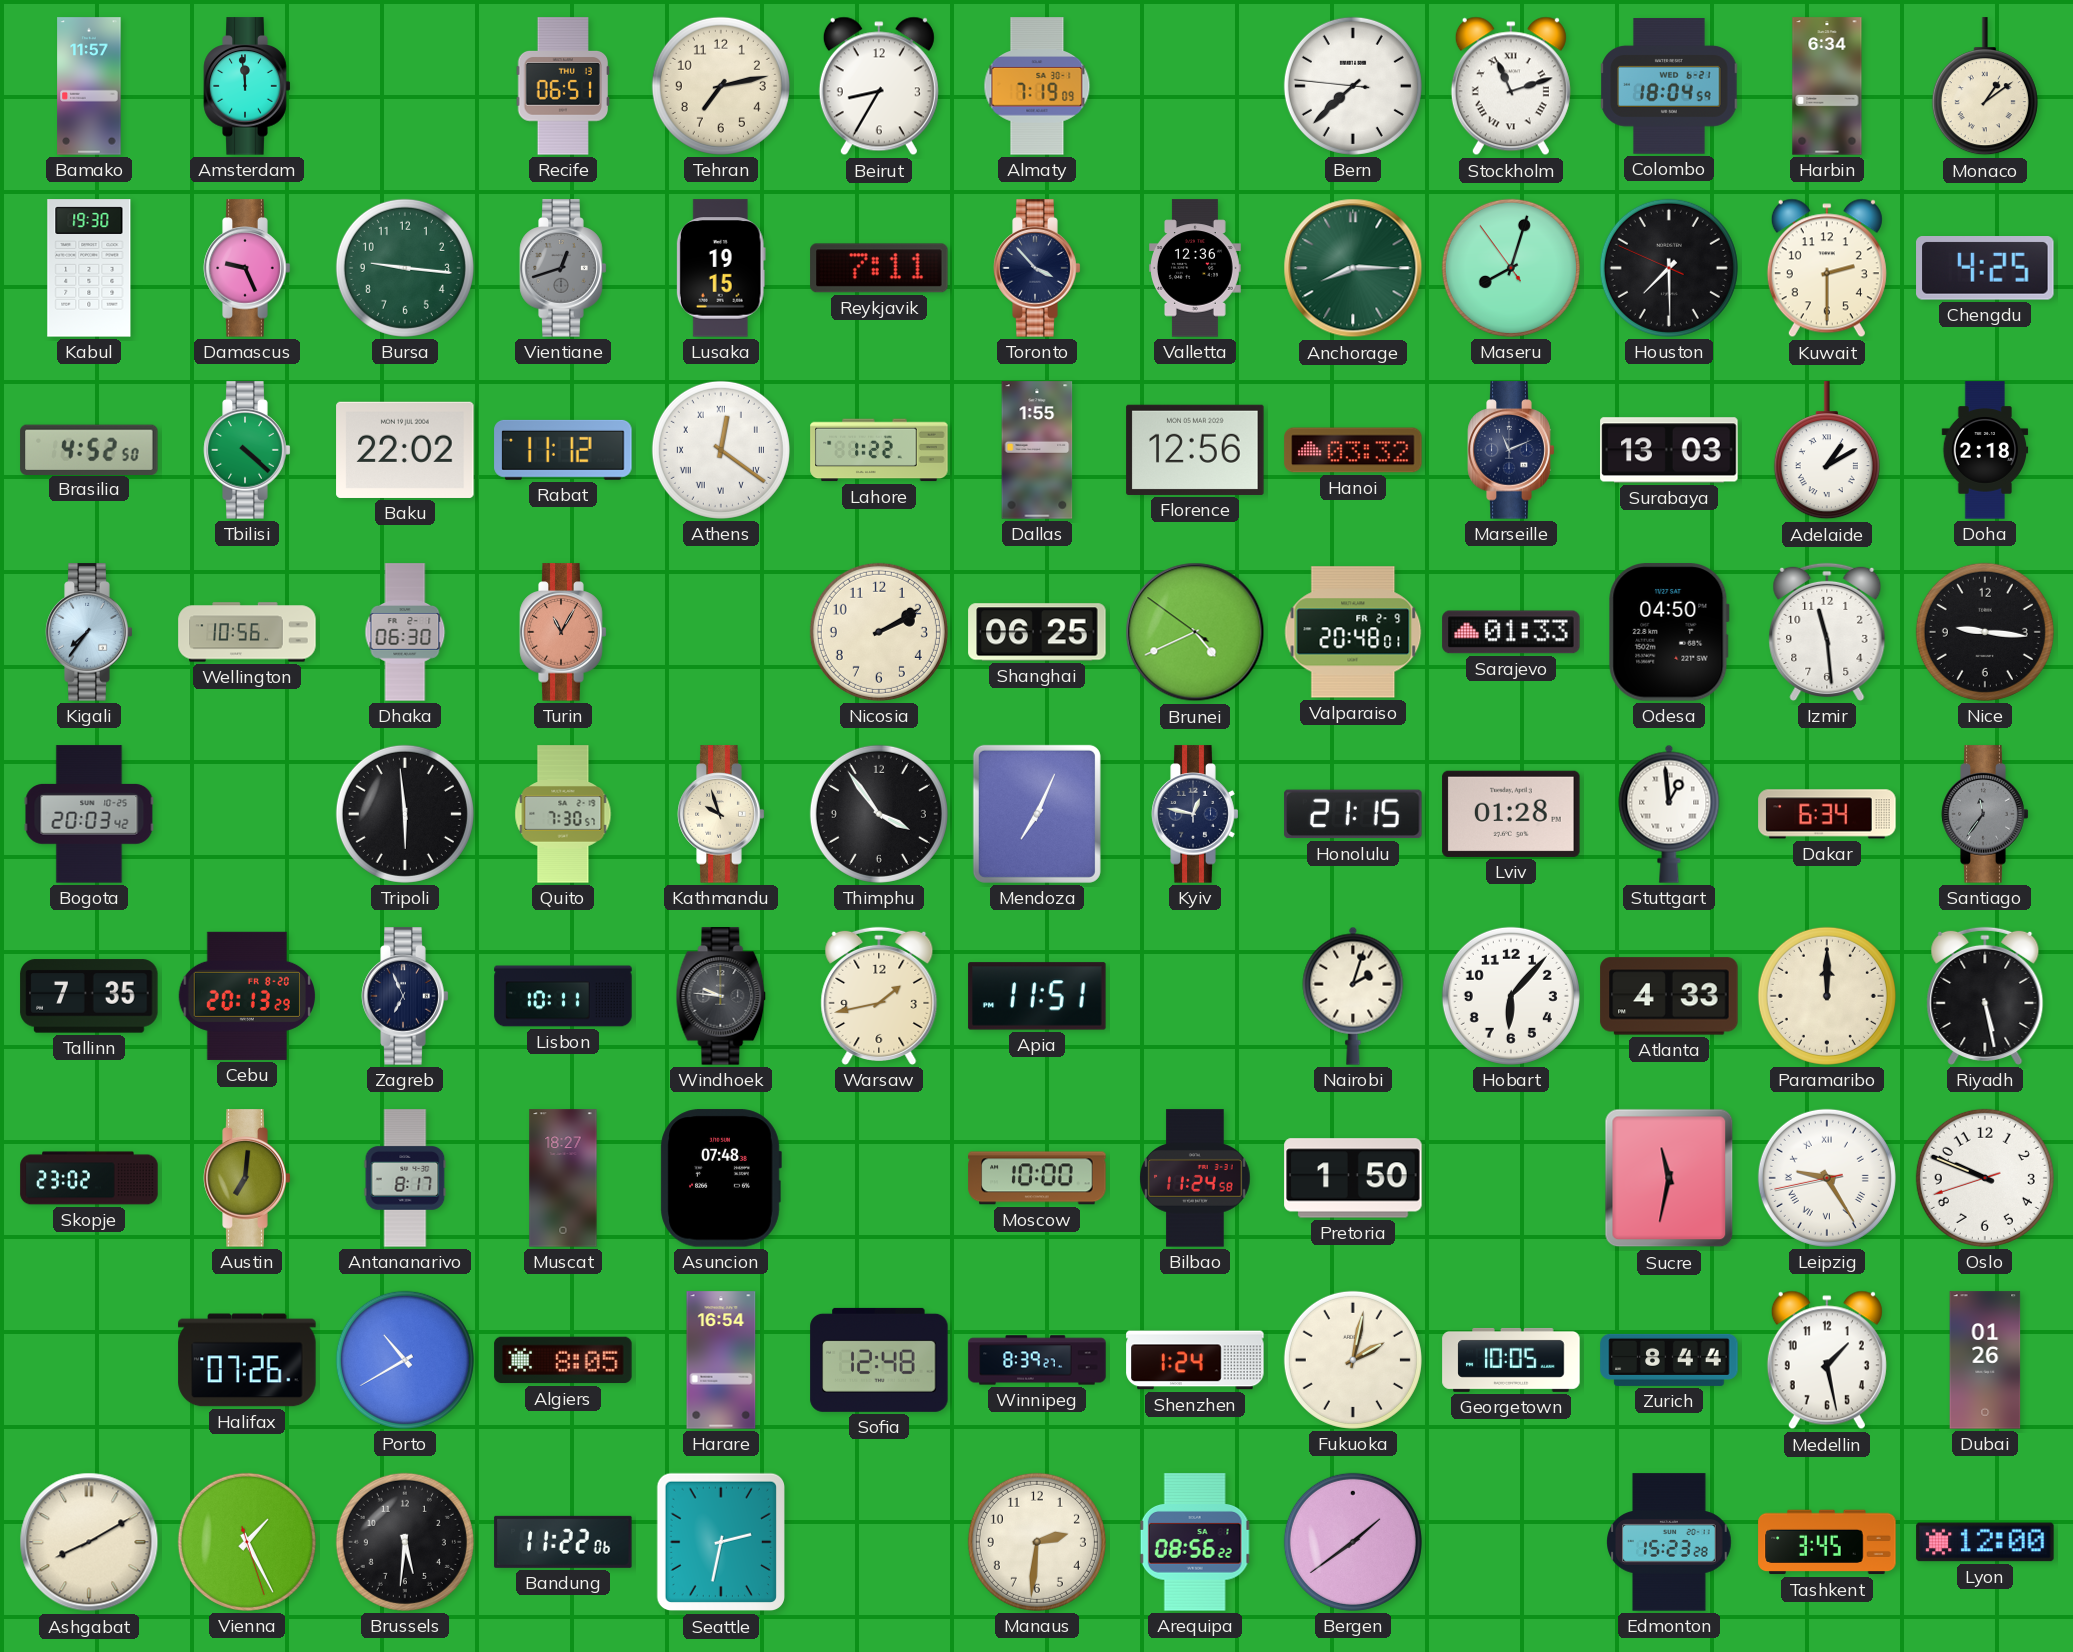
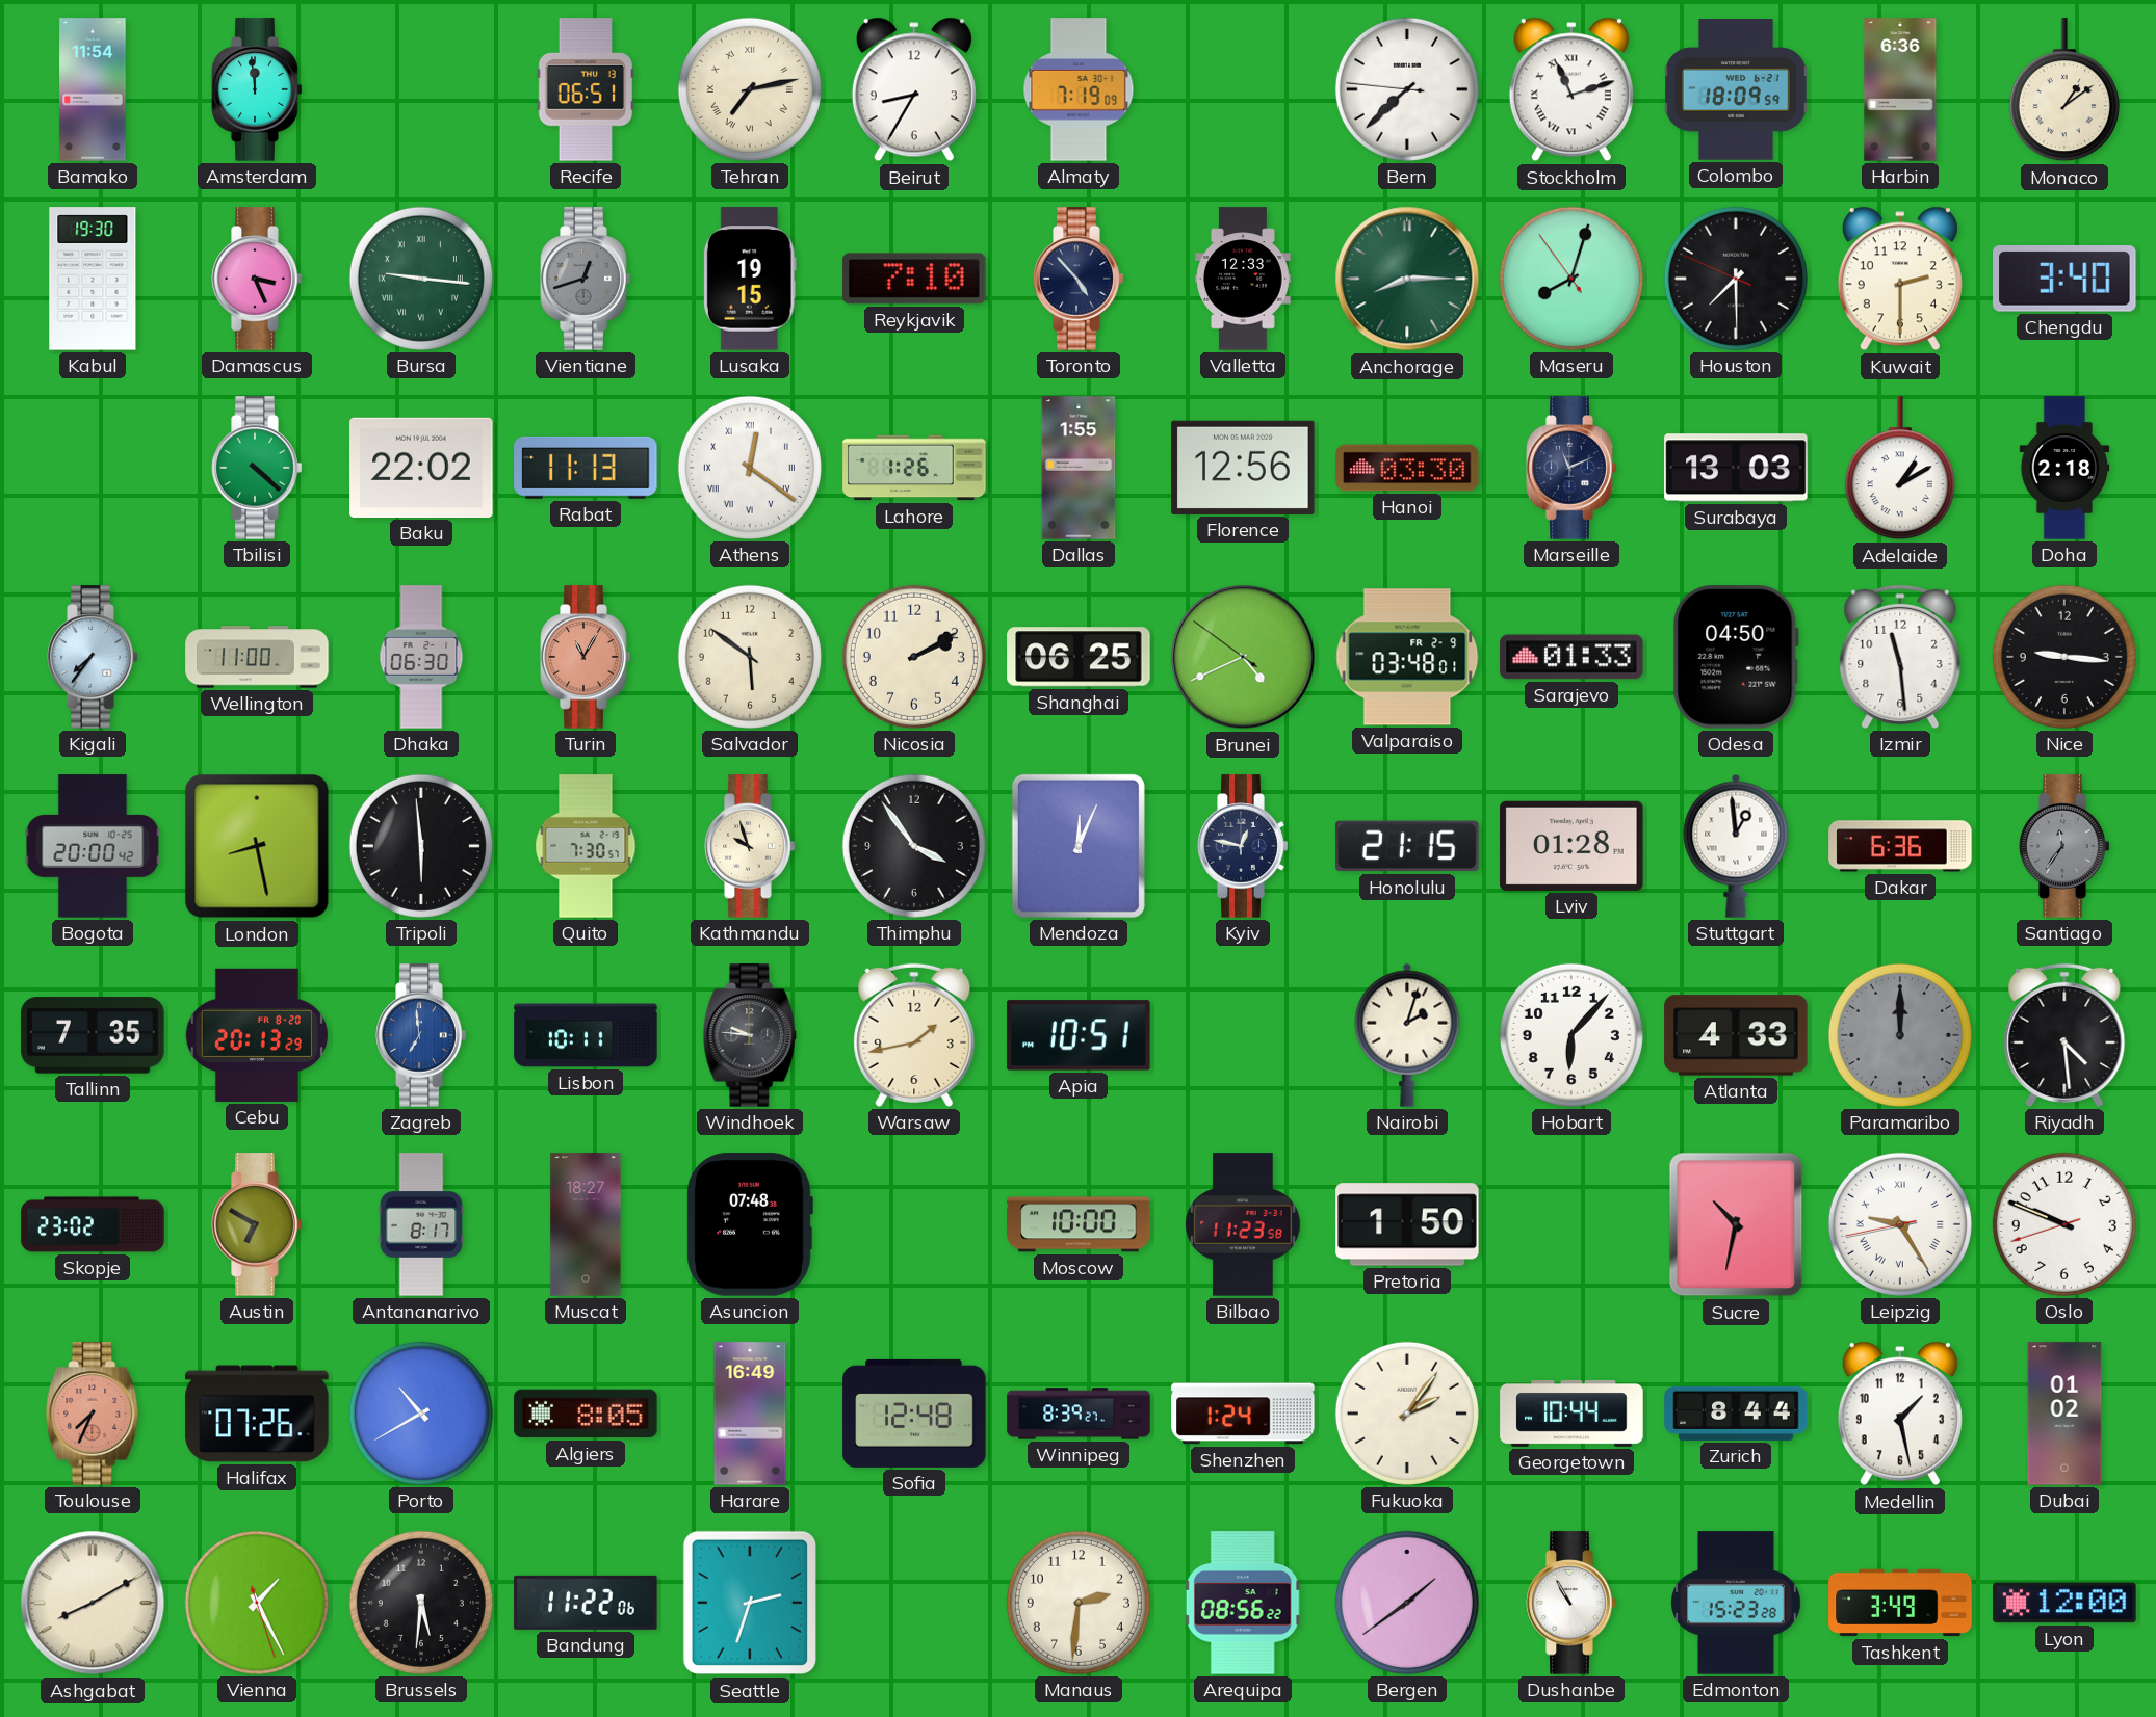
Bamako: 11:57 -> 11:54
Tehran numerals: Arabic -> Roman
Colombo: 18:04 -> 18:09
Harbin: 6:34 -> 6:36
Damascus: 9:26 -> 3:26
Bursa numerals: Arabic -> Roman
Reykjavik: 7:11 -> 7:10
Toronto: 3:53 -> 4:53
Valletta: 12:36 -> 12:33
Chengdu: 4:25 -> 3:40
Brasilia: 4:52 -> none
Rabat: 11:12 -> 11:13
Lahore: 1:22 -> 1:26
Hanoi: 03:32 -> 03:30
Wellington: 10:56 -> 11:00
Salvador: none -> 5:51
Valparaiso: 20:48 -> 03:48
Bogota: 20:03 -> 20:00
London: none -> 8:28
Mendoza: 7:04 -> 12:04
Dakar: 6:34 -> 6:36
Zagreb: 6:56 -> 6:59
Zagreb dial: navy -> blue
Apia: 11:51 -> 10:51
Paramaribo dial: cream -> grey
Riyadh: 5:28 -> 4:29
Austin: 7:01 -> 6:50
Bilbao: 11:24 -> 11:23
Sucre: 11:32 -> 10:32
Toulouse: none -> 7:34
Harare: 16:54 -> 16:49
Fukuoka: 2:02 -> 2:06
Georgetown: 10:05 -> 10:44
Dubai: 01:26 -> 01:02
Seattle: 2:32 -> 2:33
Dushanbe: none -> 10:55
Tashkent: 3:45 -> 3:49
